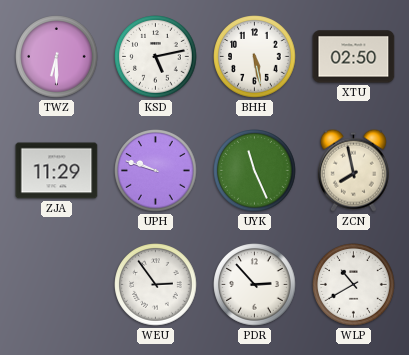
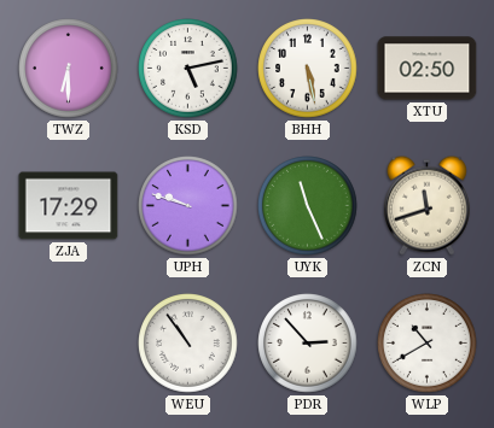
ZJA: 11:29 -> 17:29
ZCN: 7:58 -> 11:42
WEU: 2:54 -> 10:54
